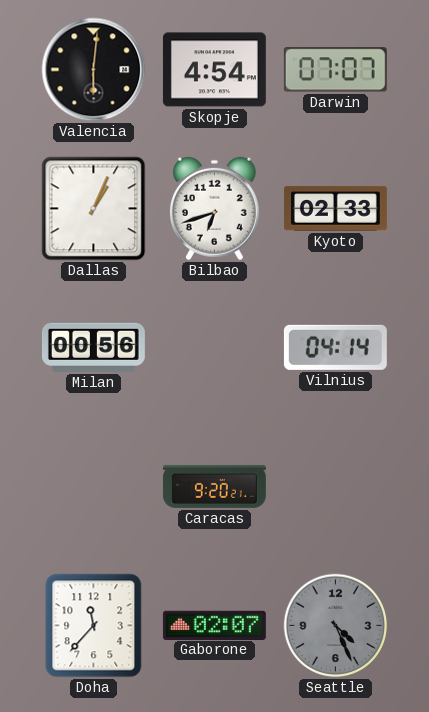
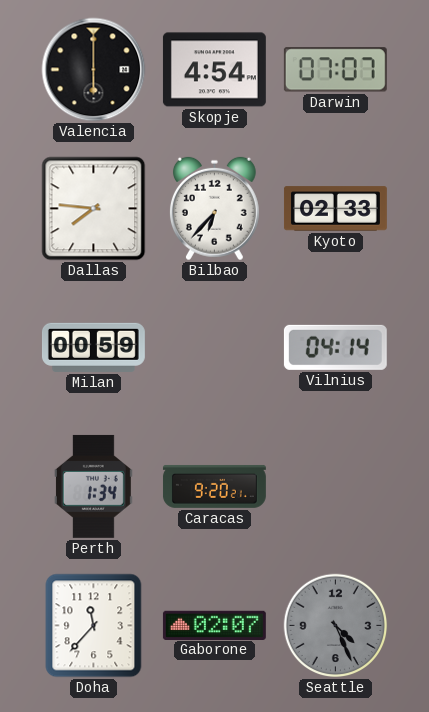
Valencia: 6:01 -> 6:00
Dallas: 1:04 -> 7:46
Bilbao: 6:42 -> 6:37
Milan: 00:56 -> 00:59
Perth: none -> 1:34
